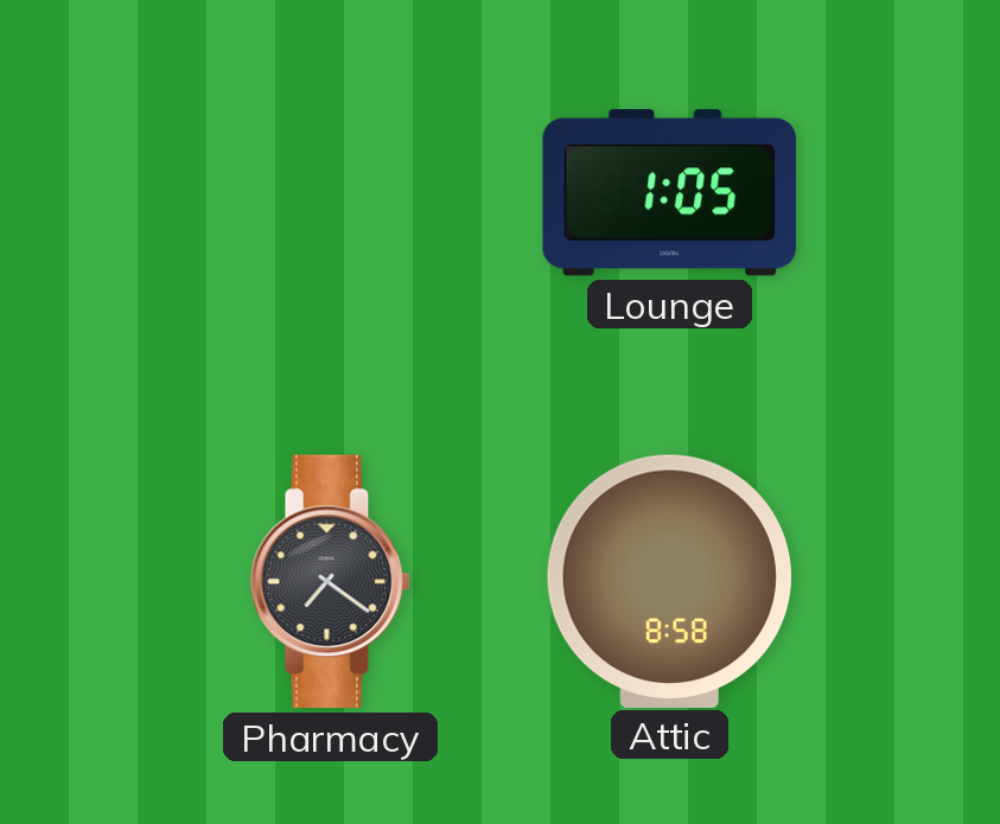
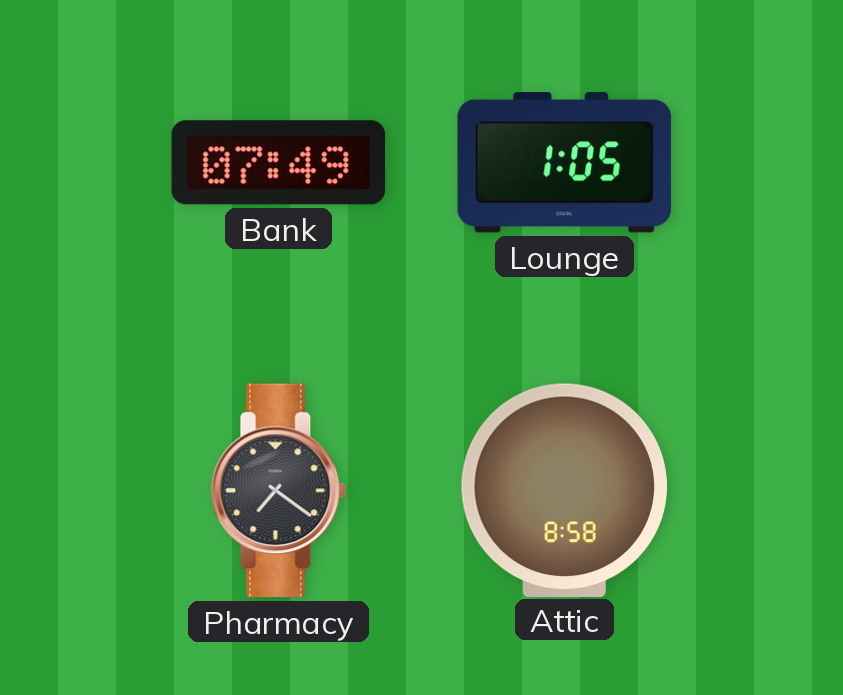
Bank: none -> 07:49
